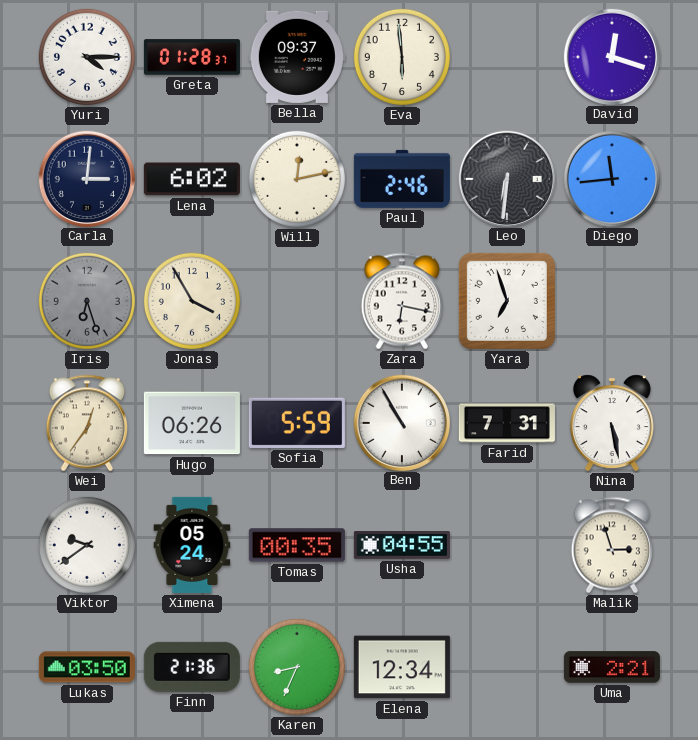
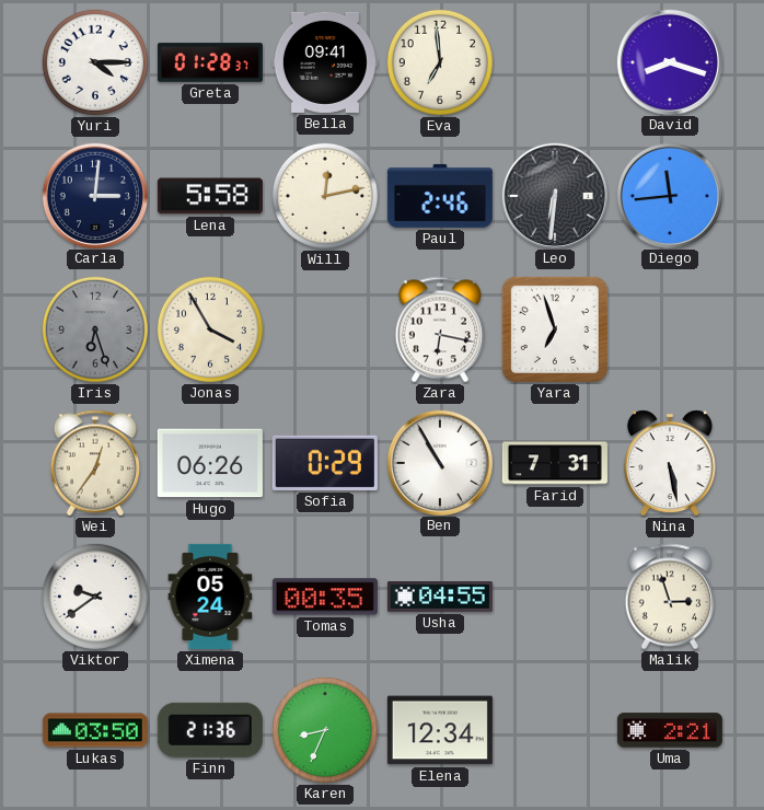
Bella: 09:37 -> 09:41
Eva: 5:59 -> 6:59
David: 12:18 -> 8:18
Lena: 6:02 -> 5:58
Sofia: 5:59 -> 0:29
